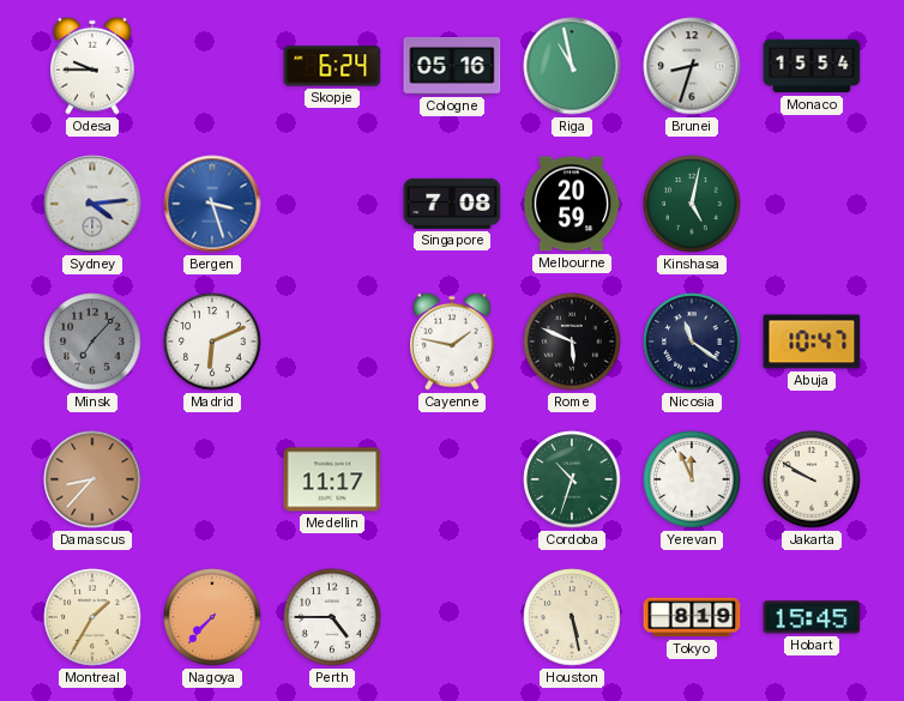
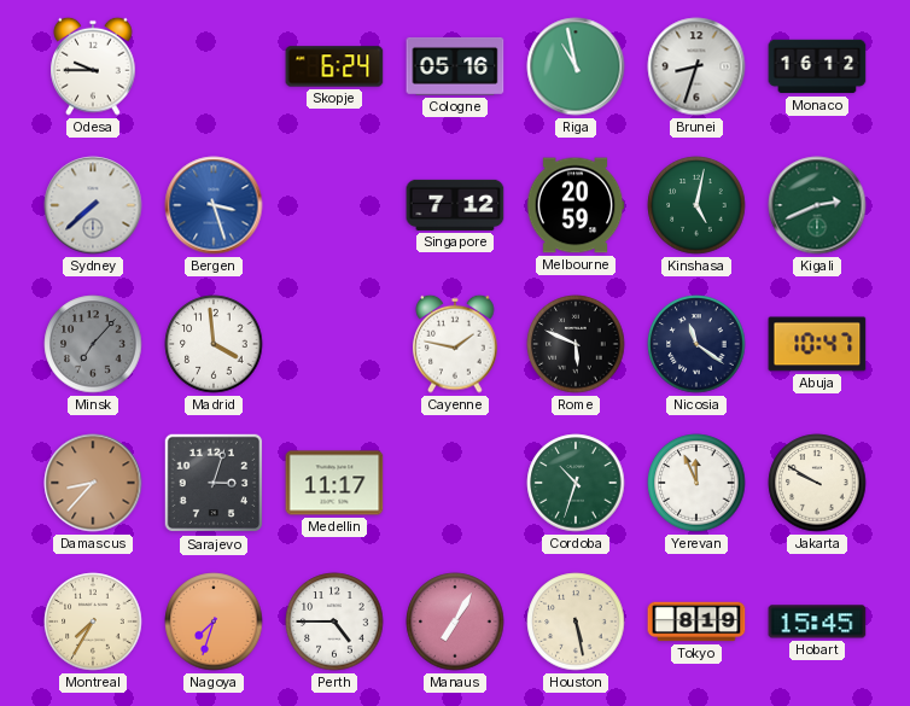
Monaco: 15:54 -> 16:12
Sydney: 4:14 -> 7:38
Singapore: 7:08 -> 7:12
Kigali: none -> 2:41
Madrid: 6:11 -> 3:59
Sarajevo: none -> 3:03
Montreal: 1:35 -> 7:35
Nagoya: 7:37 -> 7:33
Manaus: none -> 7:05
